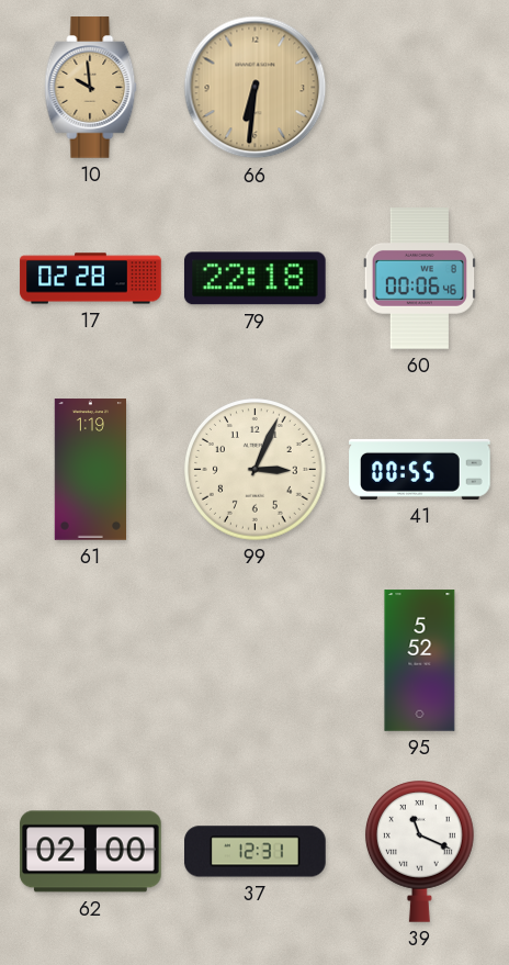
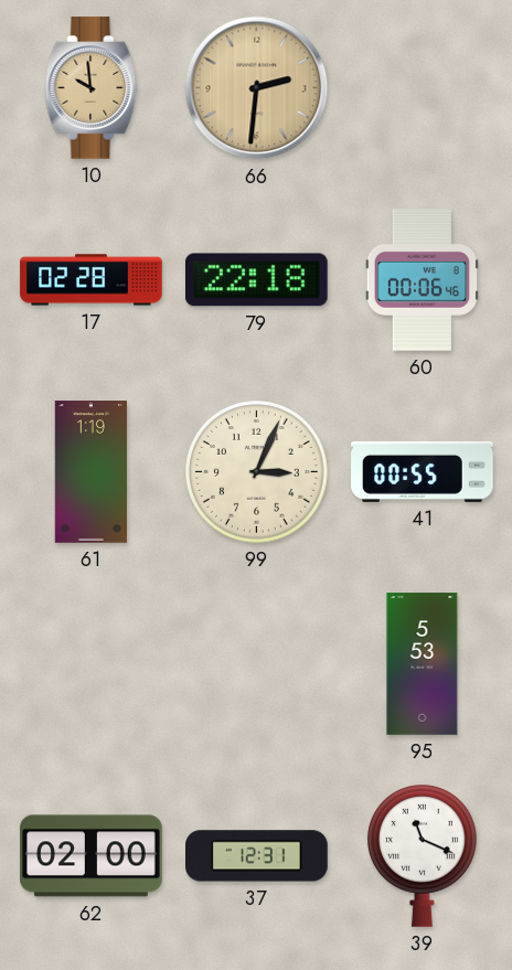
66: 6:31 -> 2:31
95: 5:52 -> 5:53
